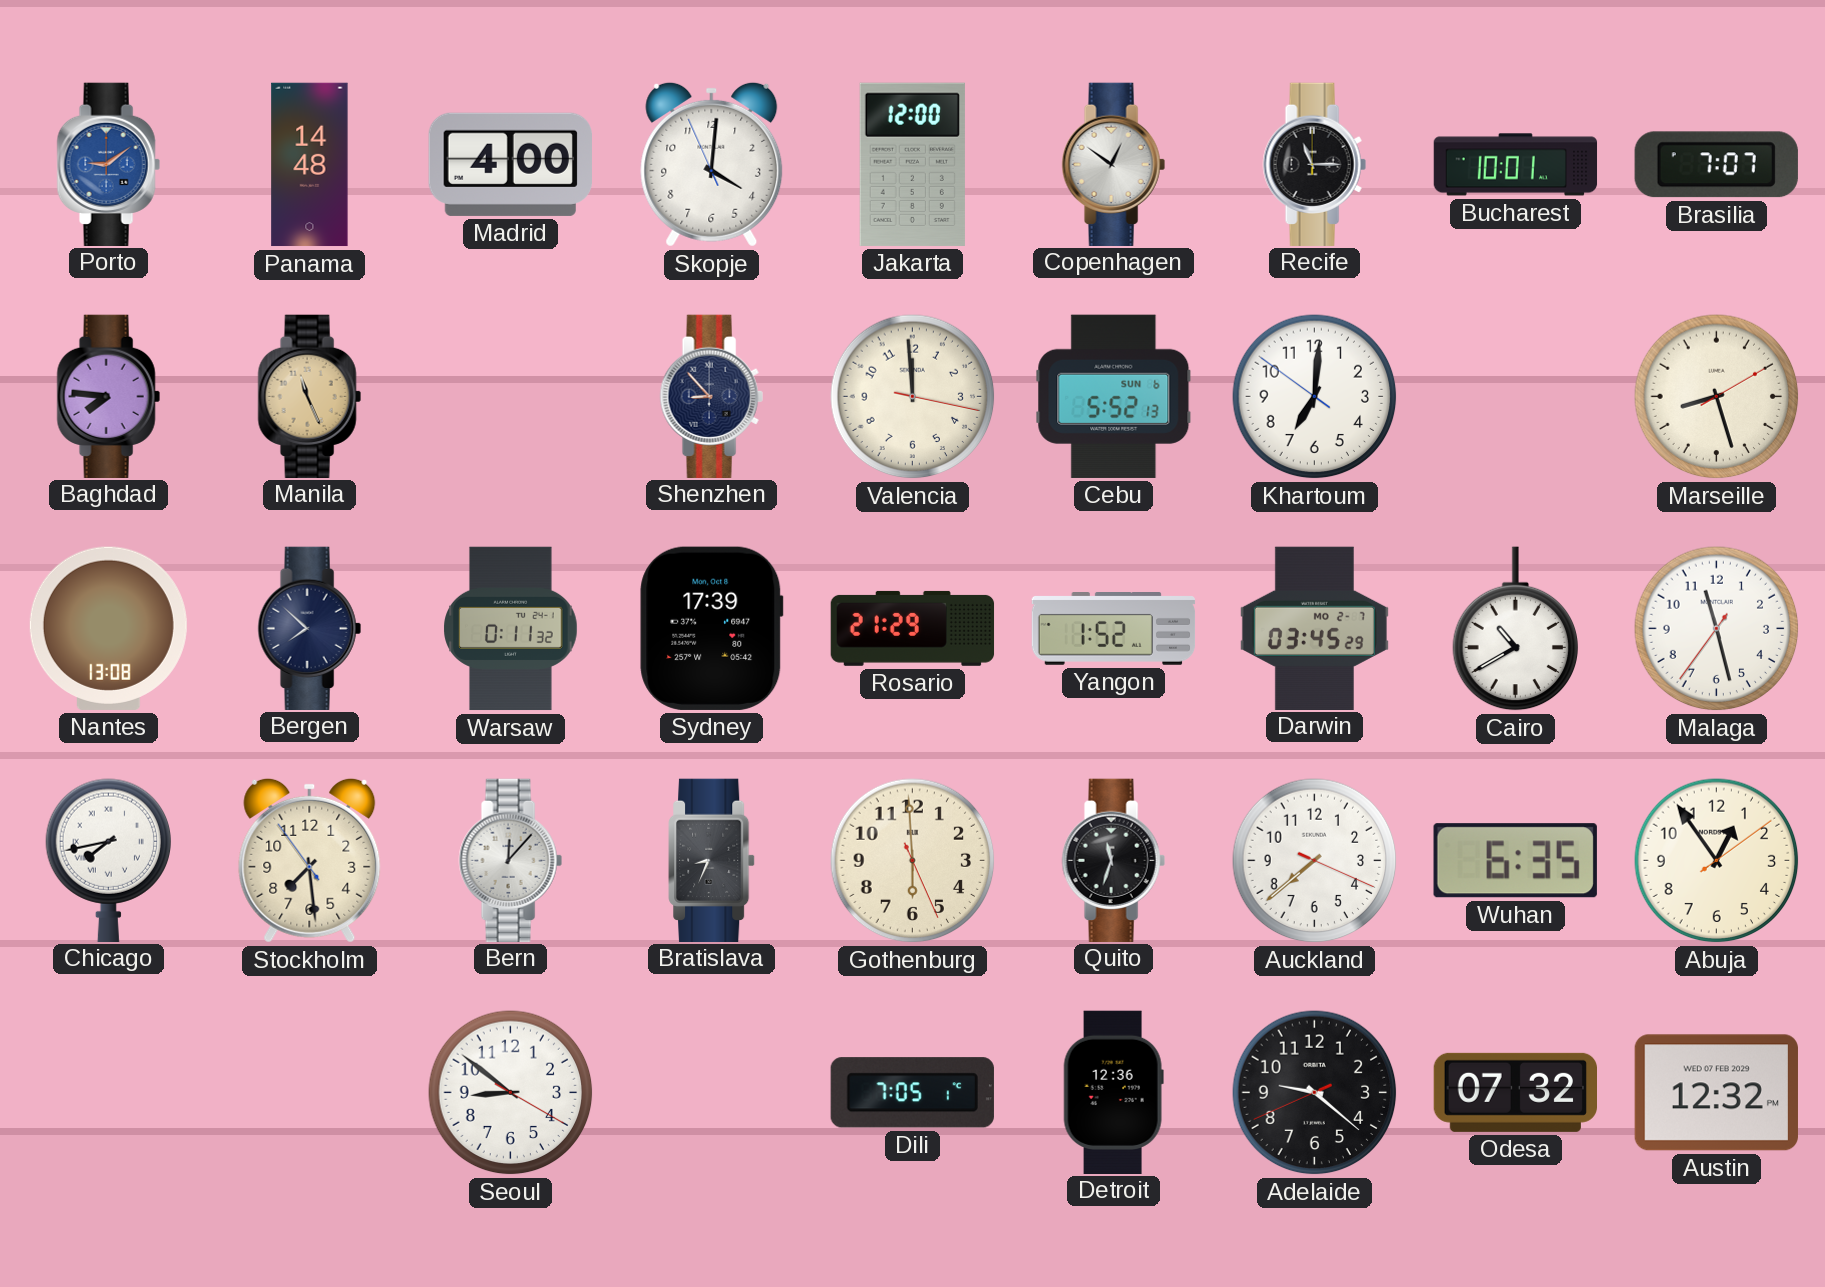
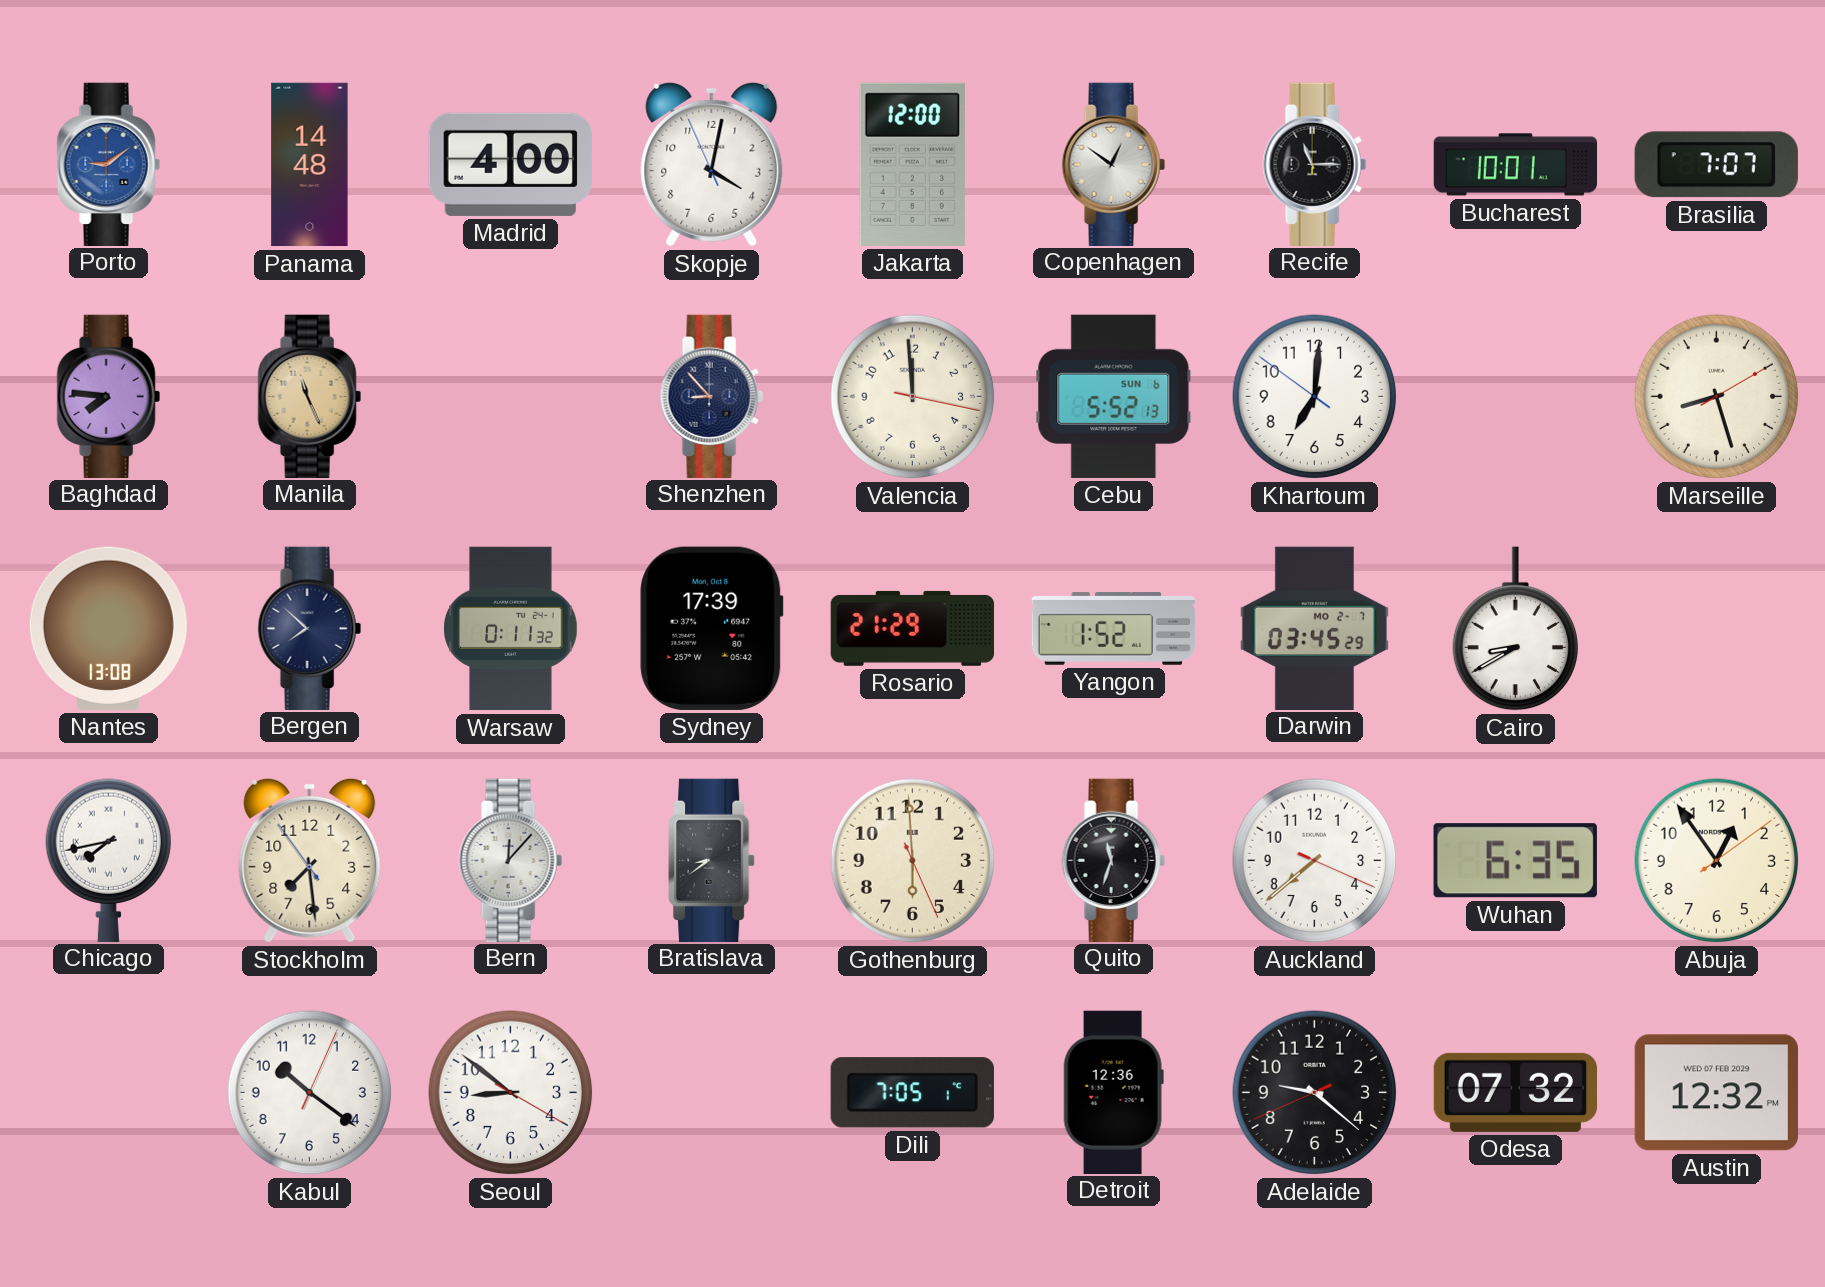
Skopje: 4:00 -> 4:01
Cairo: 10:40 -> 8:40
Malaga: 11:27 -> none
Bratislava: 8:34 -> 8:39
Kabul: none -> 10:21
